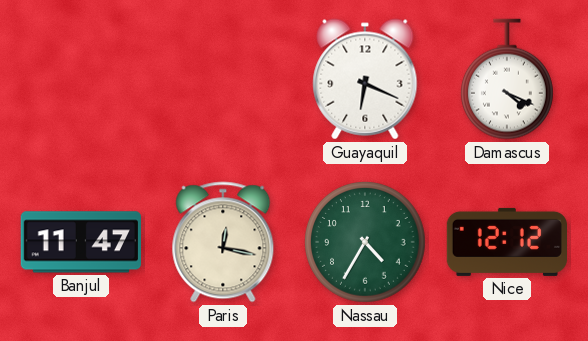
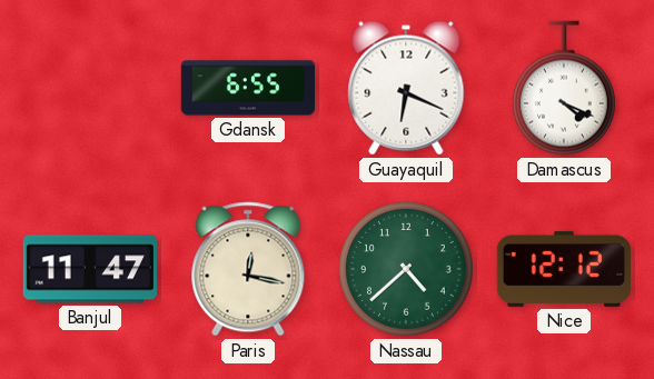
Gdansk: none -> 6:55
Nassau: 4:35 -> 4:38
